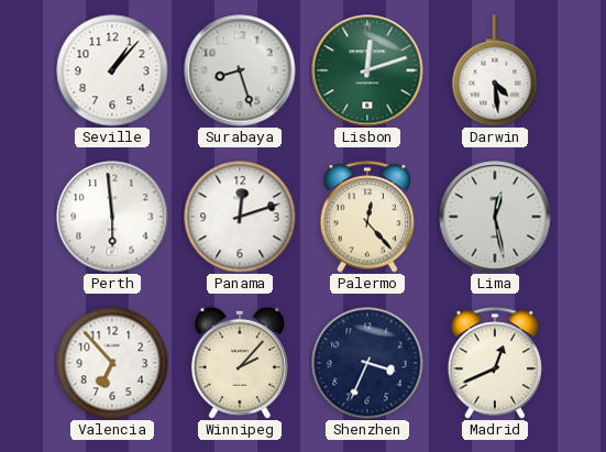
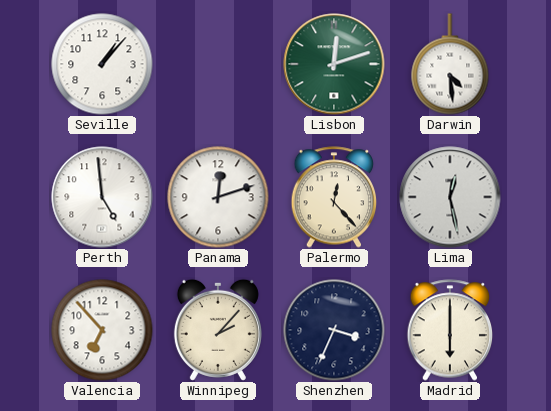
Surabaya: 8:27 -> none
Perth: 5:59 -> 4:59
Madrid: 12:41 -> 6:00
